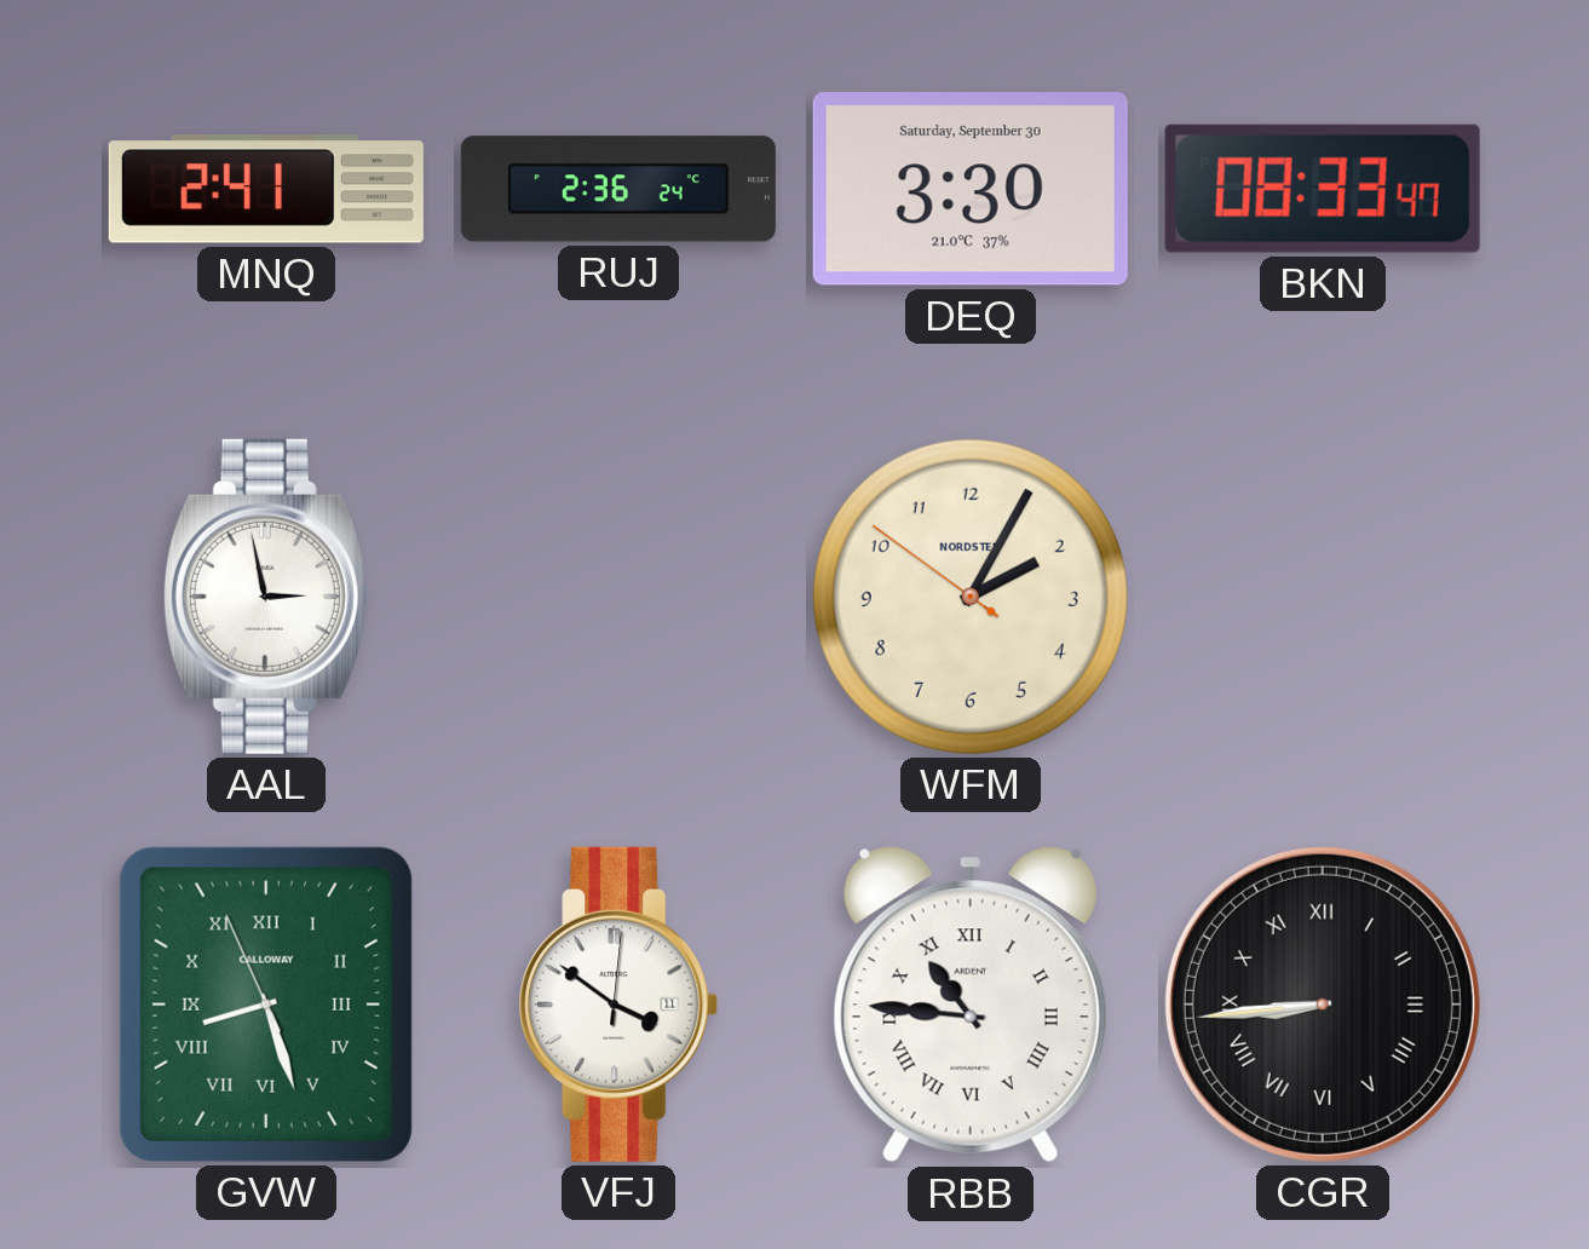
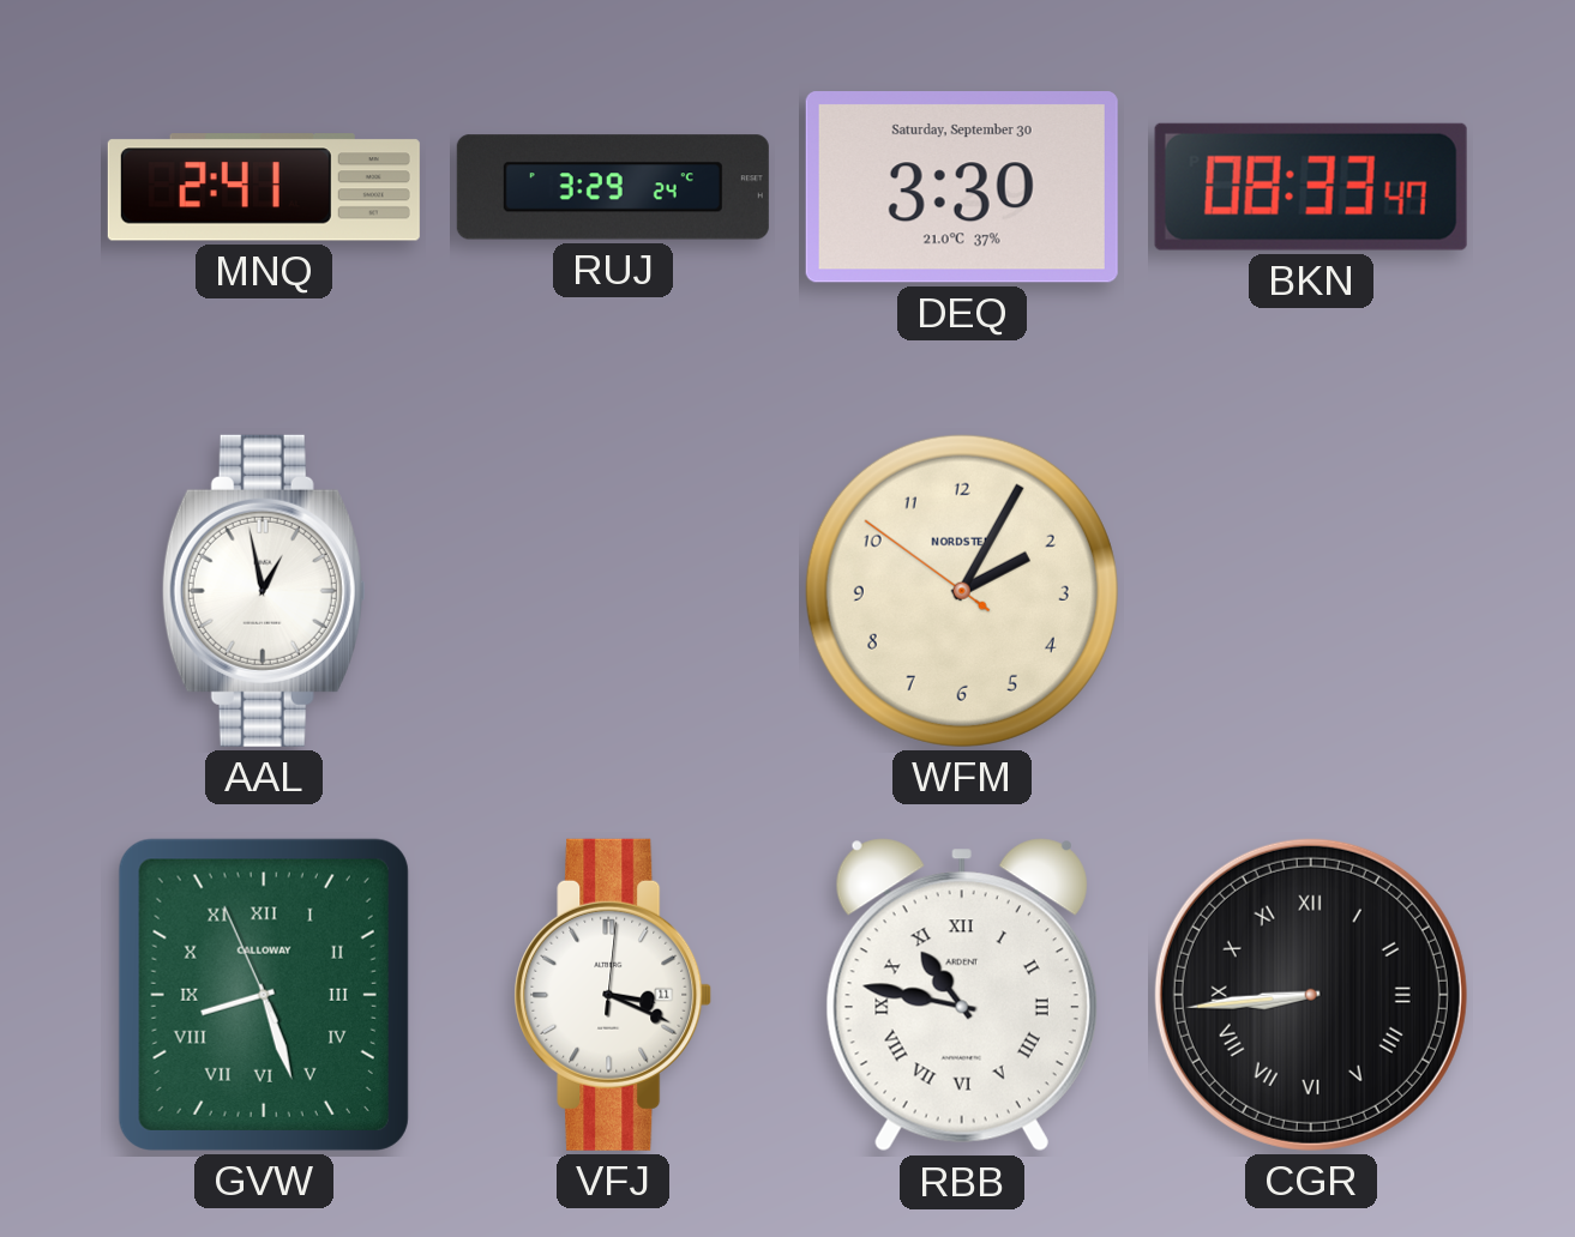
RUJ: 2:36 -> 3:29
AAL: 2:58 -> 12:58
VFJ: 3:51 -> 3:19
RBB: 10:46 -> 10:47
